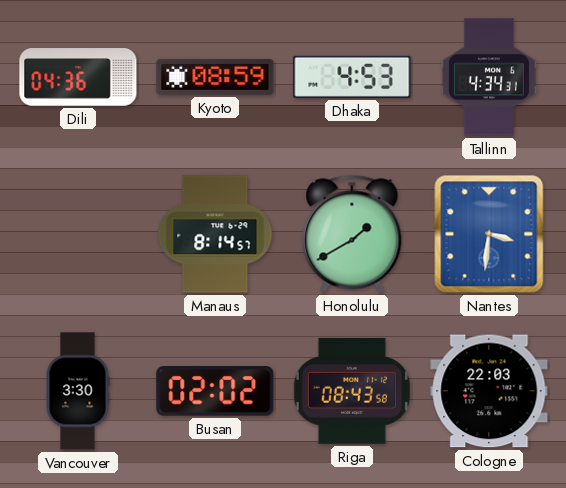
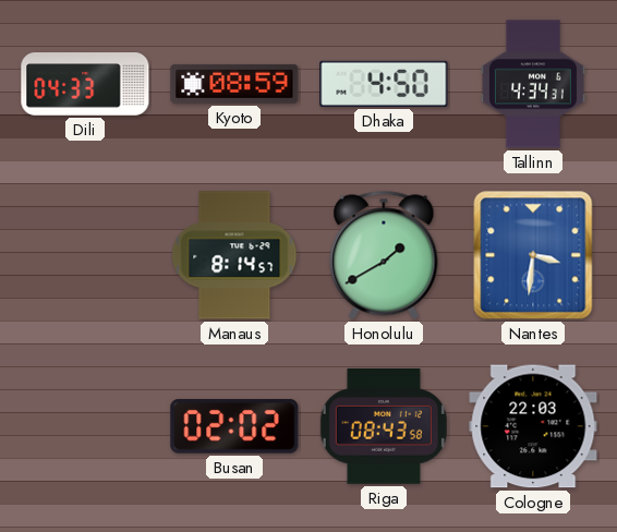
Dili: 04:36 -> 04:33
Dhaka: 4:53 -> 4:50
Vancouver: 3:30 -> none
